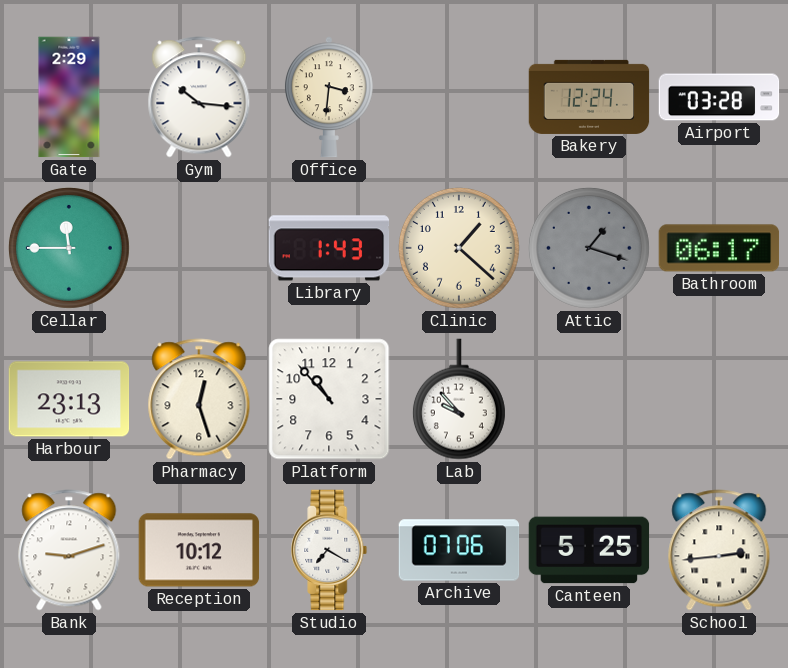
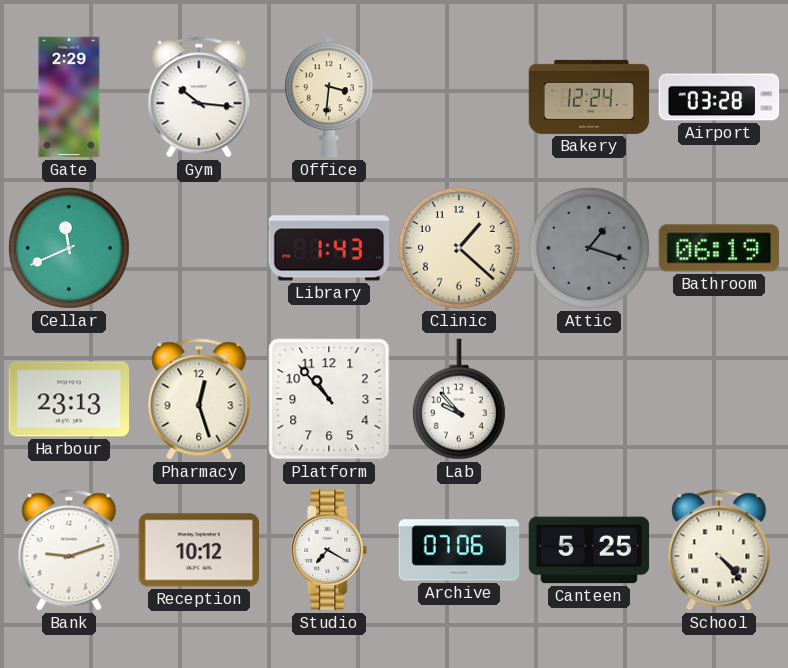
Cellar: 11:45 -> 11:41
Bathroom: 06:17 -> 06:19
School: 2:44 -> 4:23
